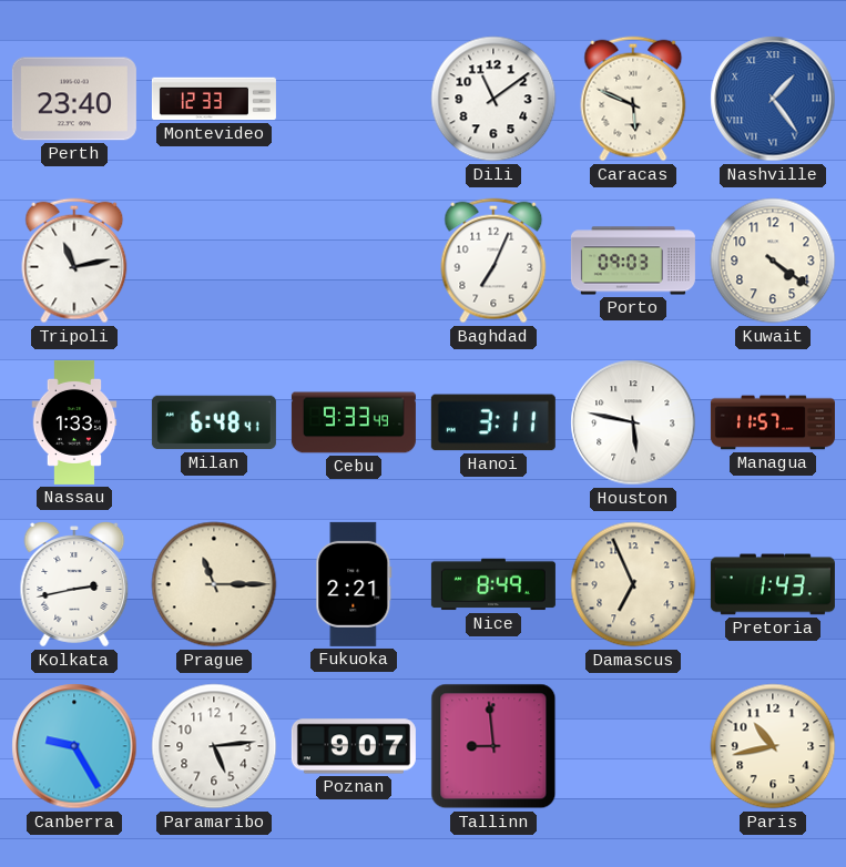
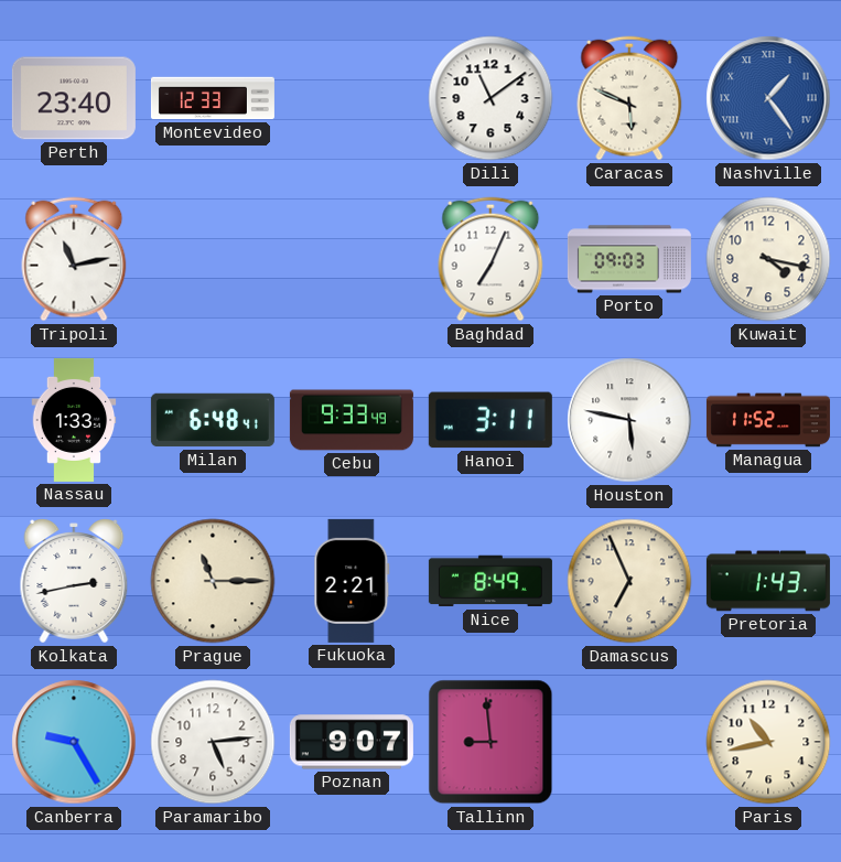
Kuwait: 4:21 -> 4:17
Managua: 11:57 -> 11:52
